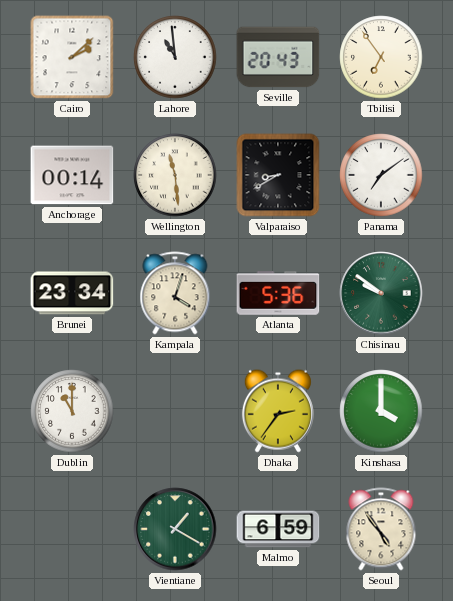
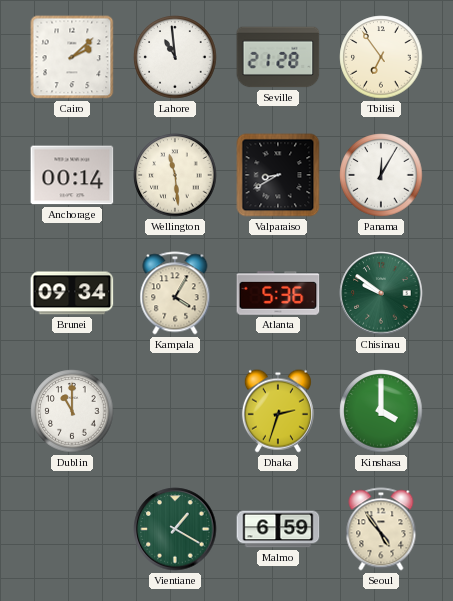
Seville: 20:43 -> 21:28
Panama: 7:09 -> 12:05
Brunei: 23:34 -> 09:34
Kampala: 4:03 -> 4:05
Dhaka: 2:36 -> 2:33
